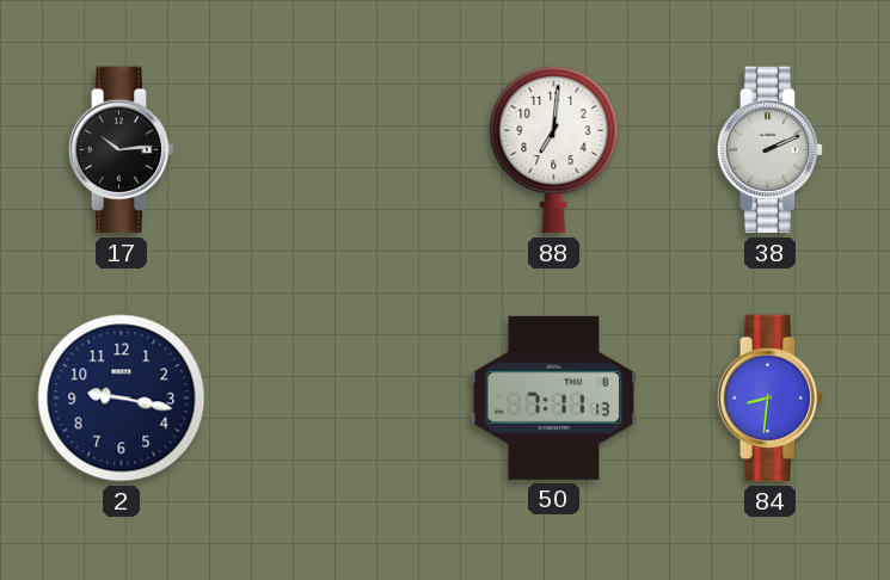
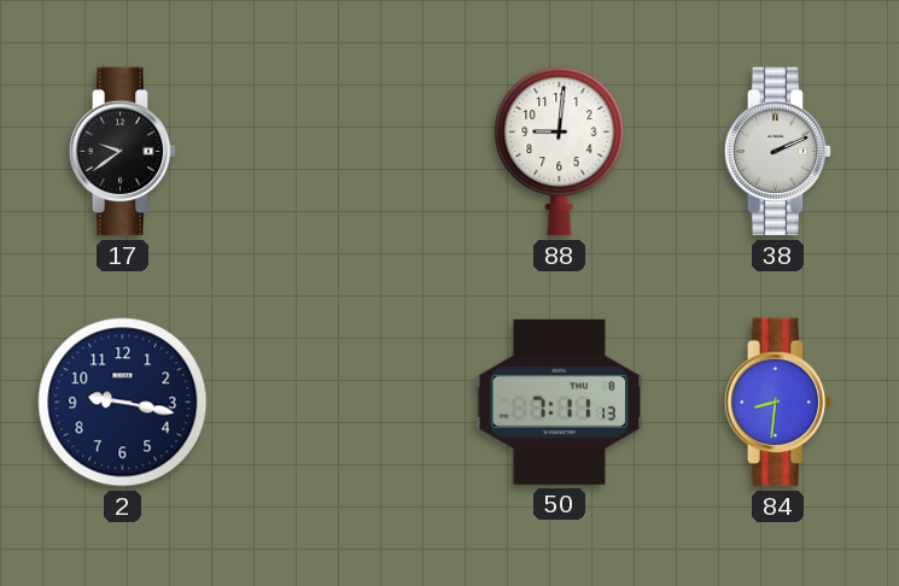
17: 10:14 -> 9:39
88: 7:01 -> 9:01
